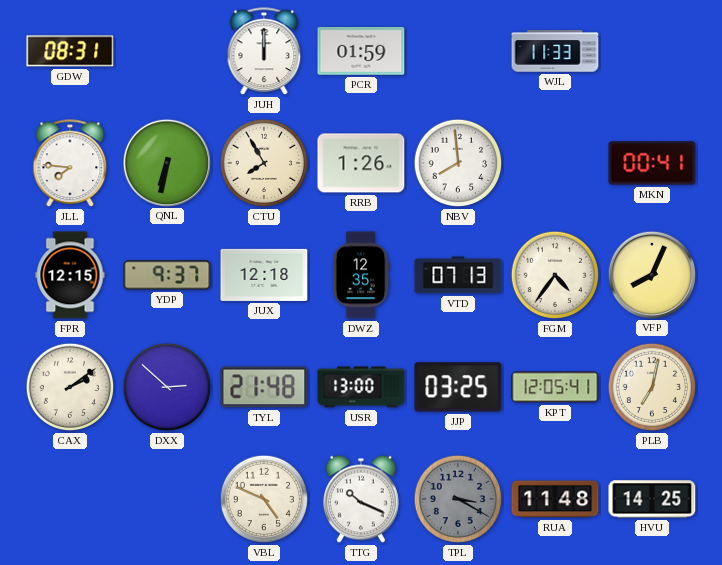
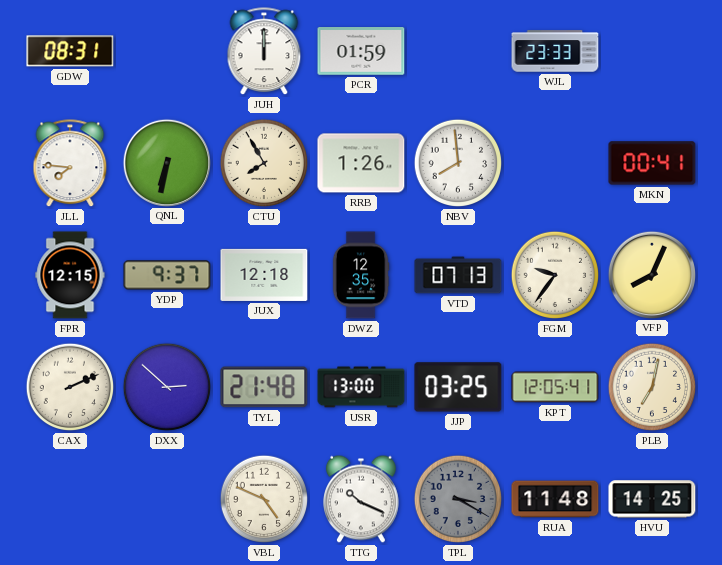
WJL: 11:33 -> 23:33
FGM: 4:36 -> 9:36
CAX: 2:09 -> 2:11
